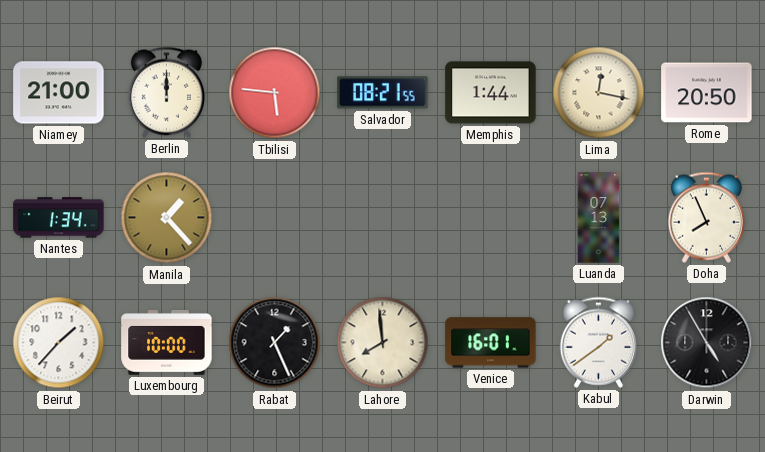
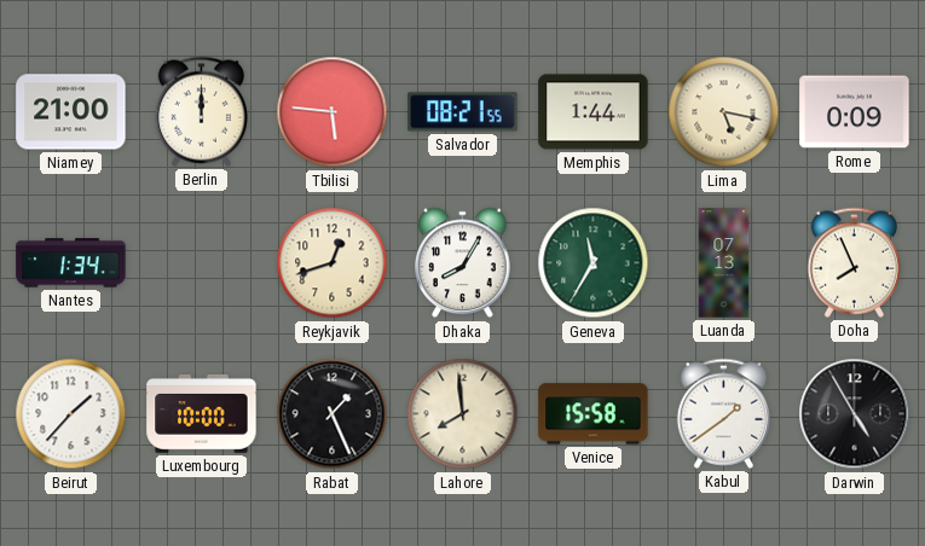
Lima: 12:17 -> 5:17
Rome: 20:50 -> 0:09
Manila: 1:23 -> none
Reykjavik: none -> 12:42
Dhaka: none -> 8:05
Geneva: none -> 11:35
Venice: 16:01 -> 15:58
